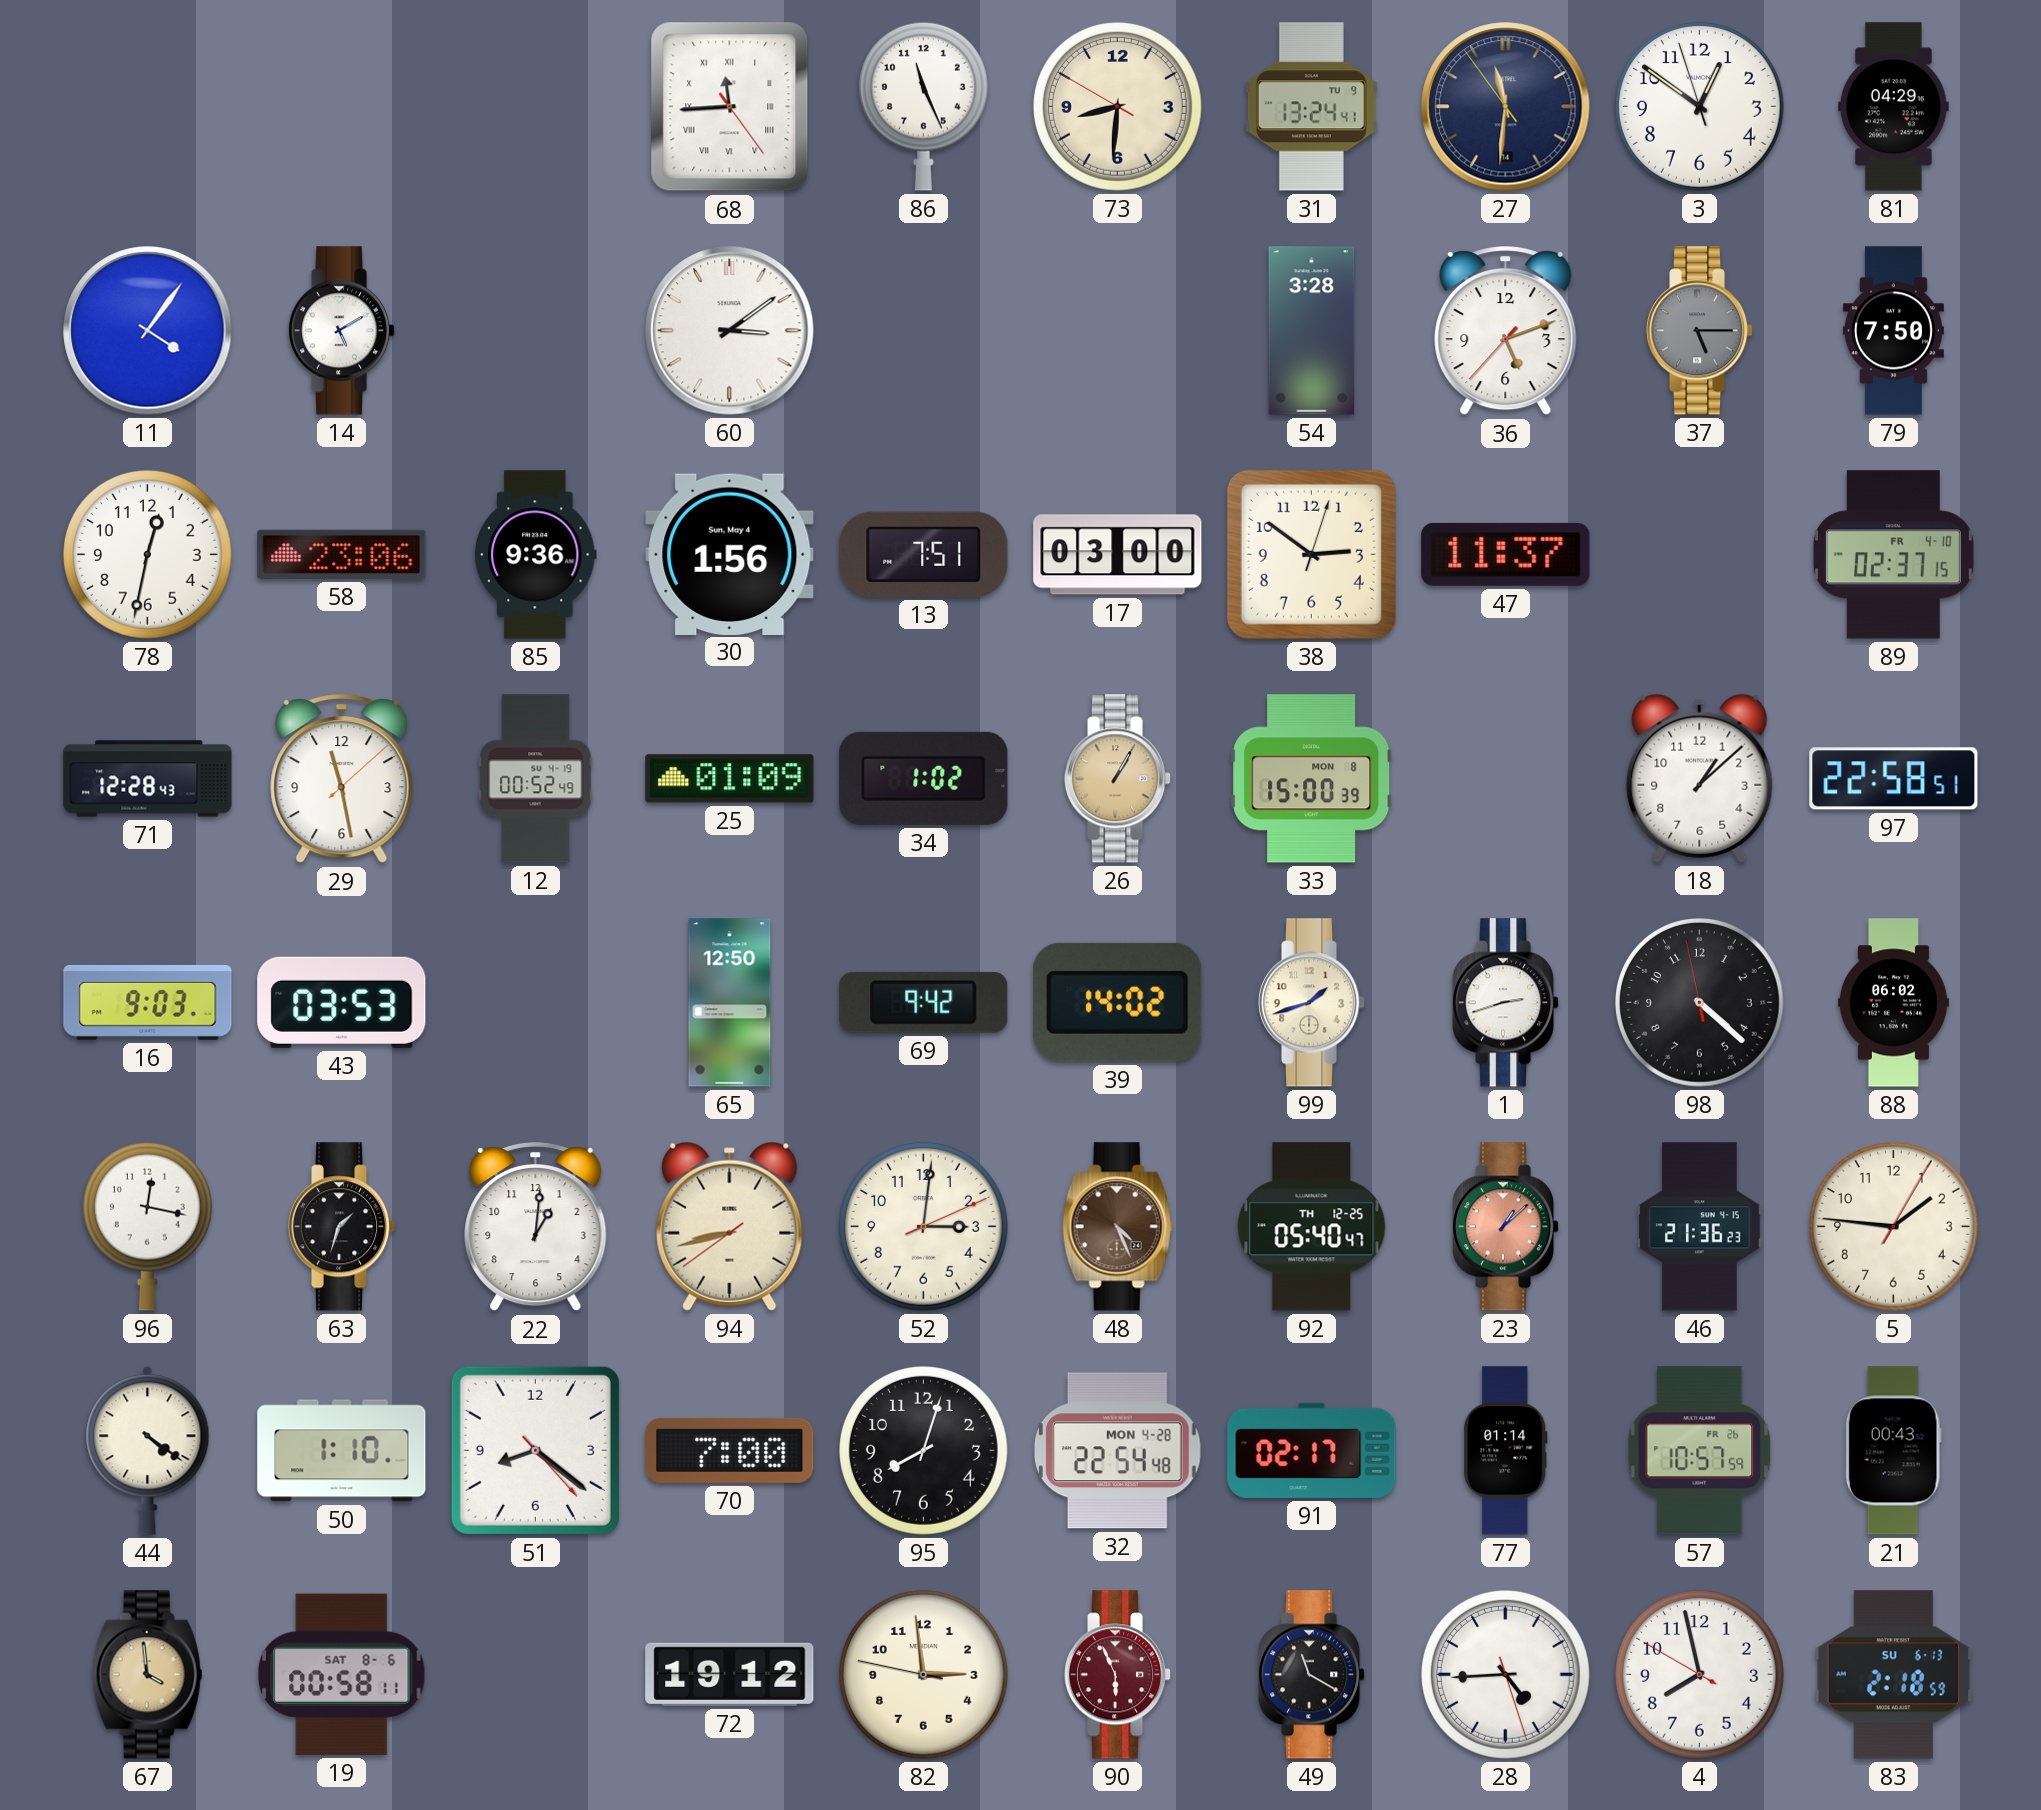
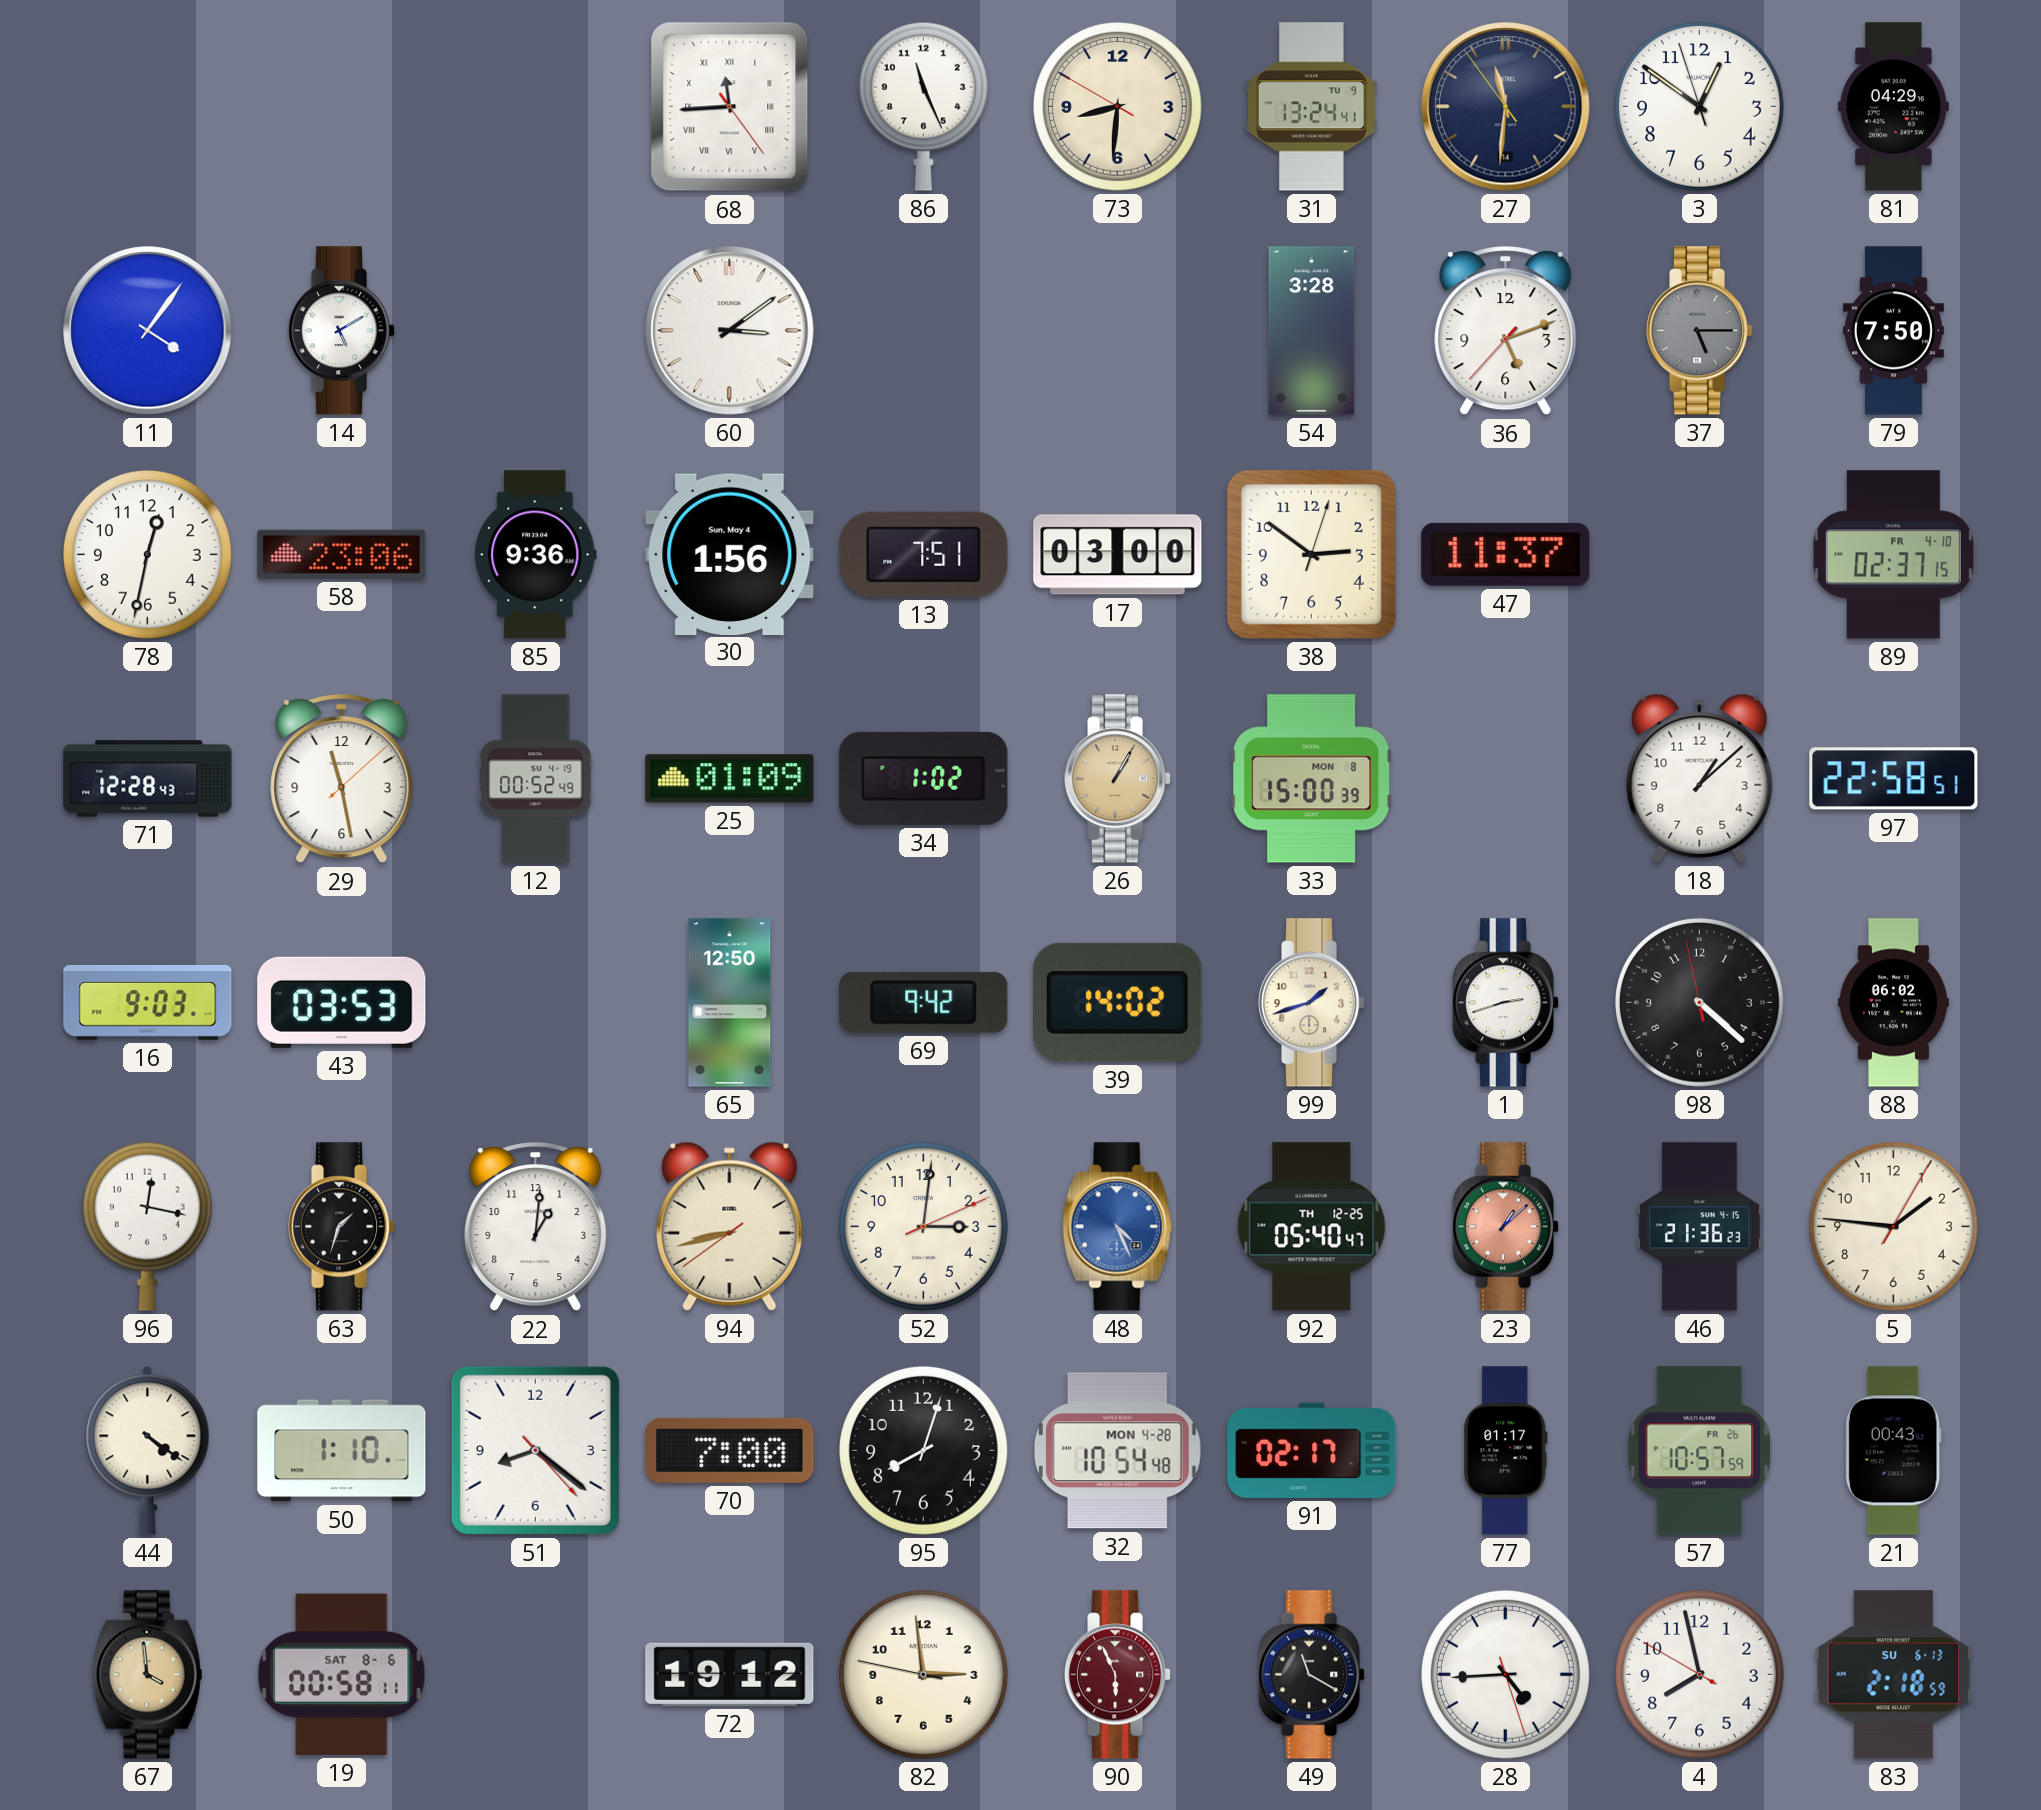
48 dial: brown -> blue
32: 22:54 -> 10:54
77: 01:14 -> 01:17
